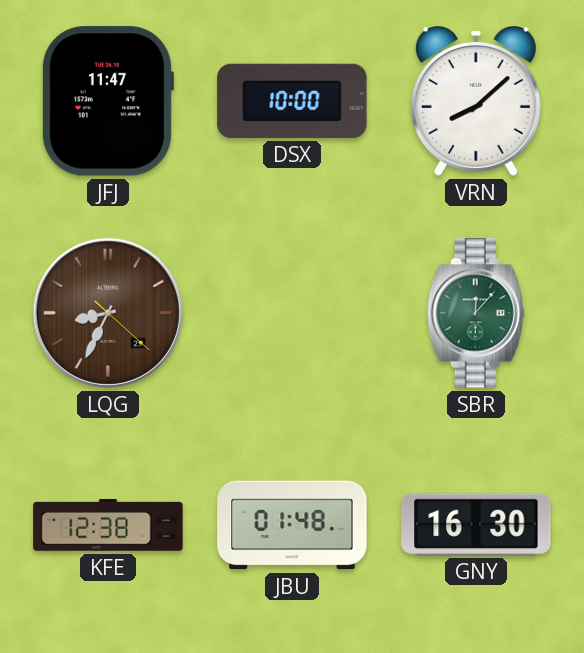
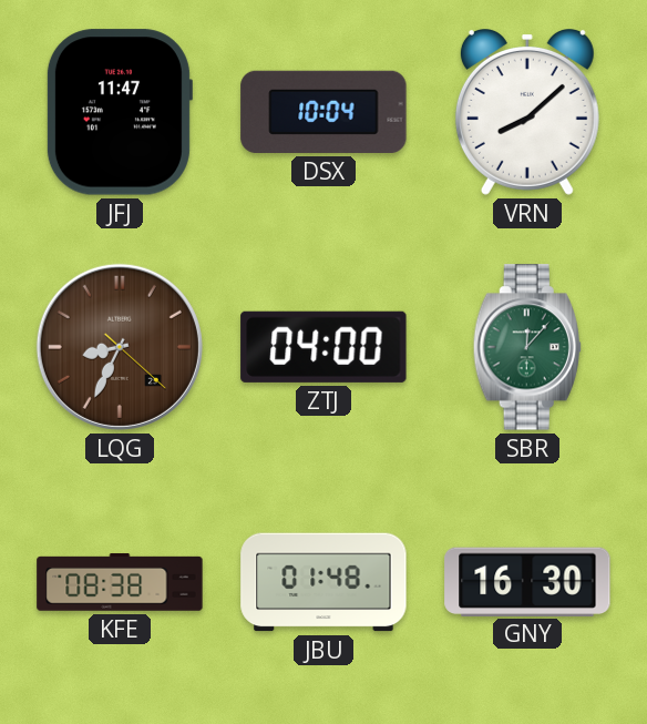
DSX: 10:00 -> 10:04
ZTJ: none -> 04:00
KFE: 12:38 -> 08:38
